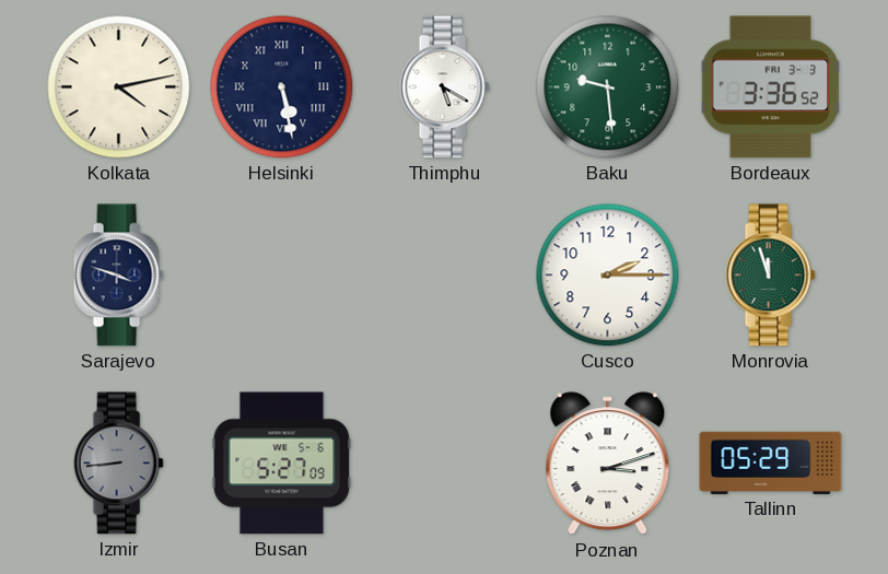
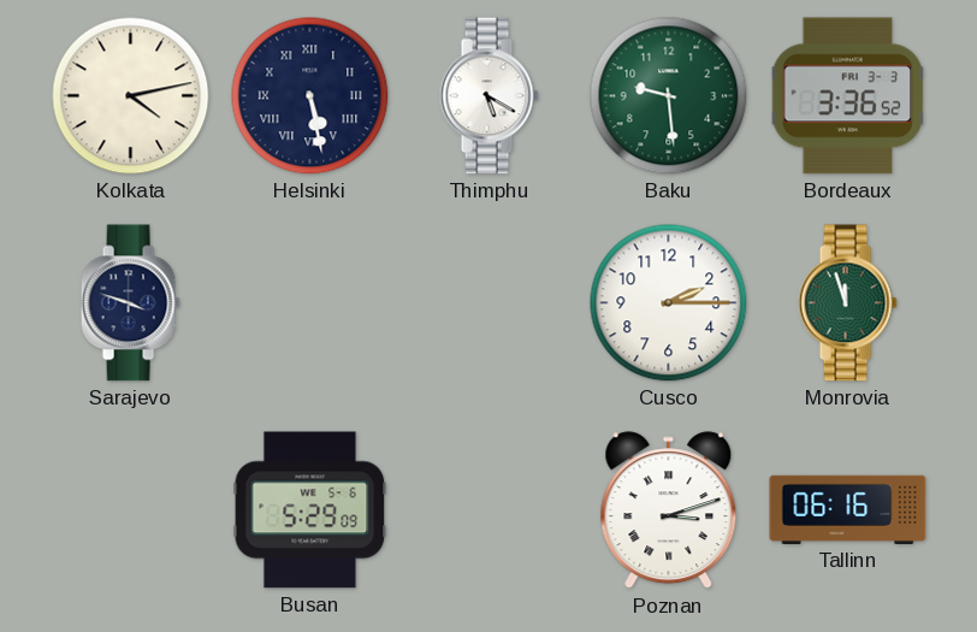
Izmir: 8:44 -> none
Busan: 5:27 -> 5:29
Tallinn: 05:29 -> 06:16
